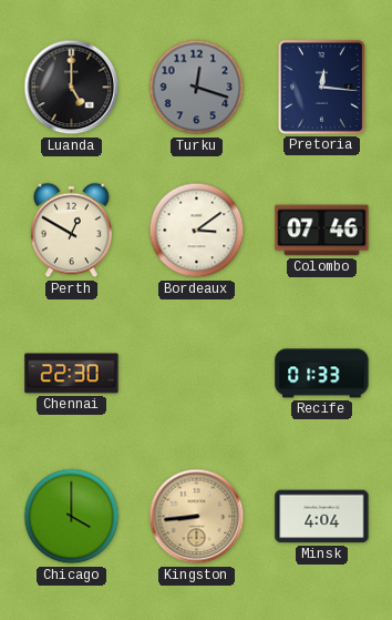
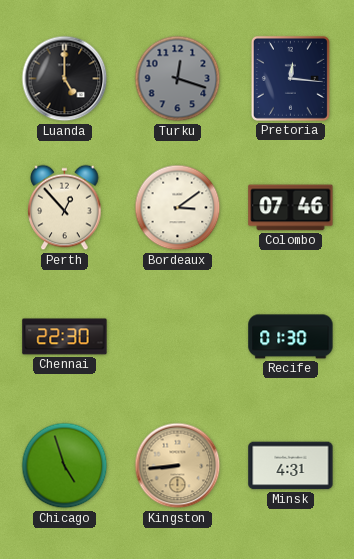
Perth: 12:50 -> 12:53
Recife: 01:33 -> 01:30
Chicago: 4:00 -> 4:57
Minsk: 4:04 -> 4:31
